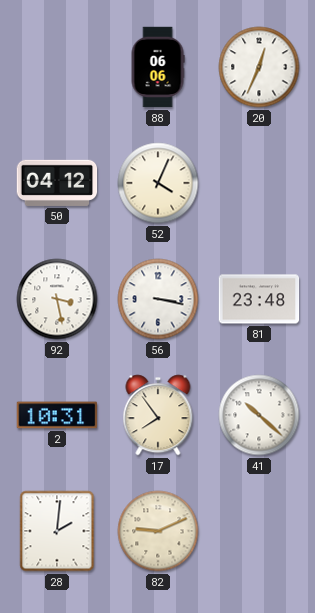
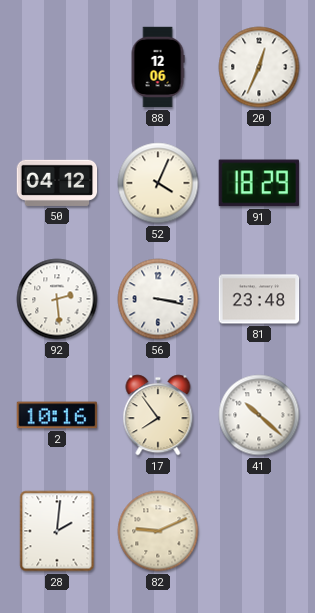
88: 06:06 -> 12:06
91: none -> 18:29
92: 3:28 -> 2:29
2: 10:31 -> 10:16
